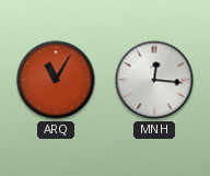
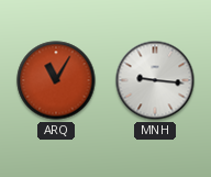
MNH: 12:16 -> 9:16
